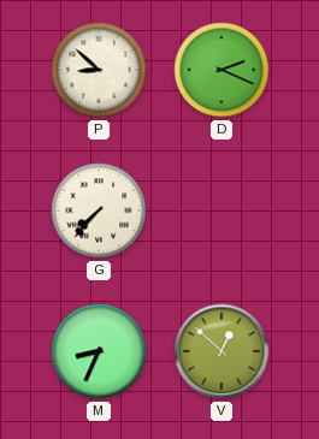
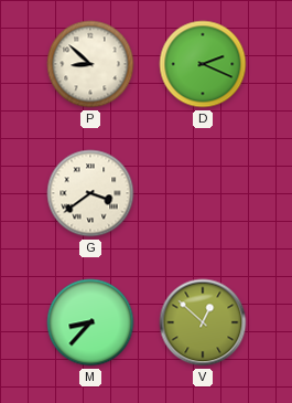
G: 7:37 -> 3:39
M: 8:34 -> 8:37
